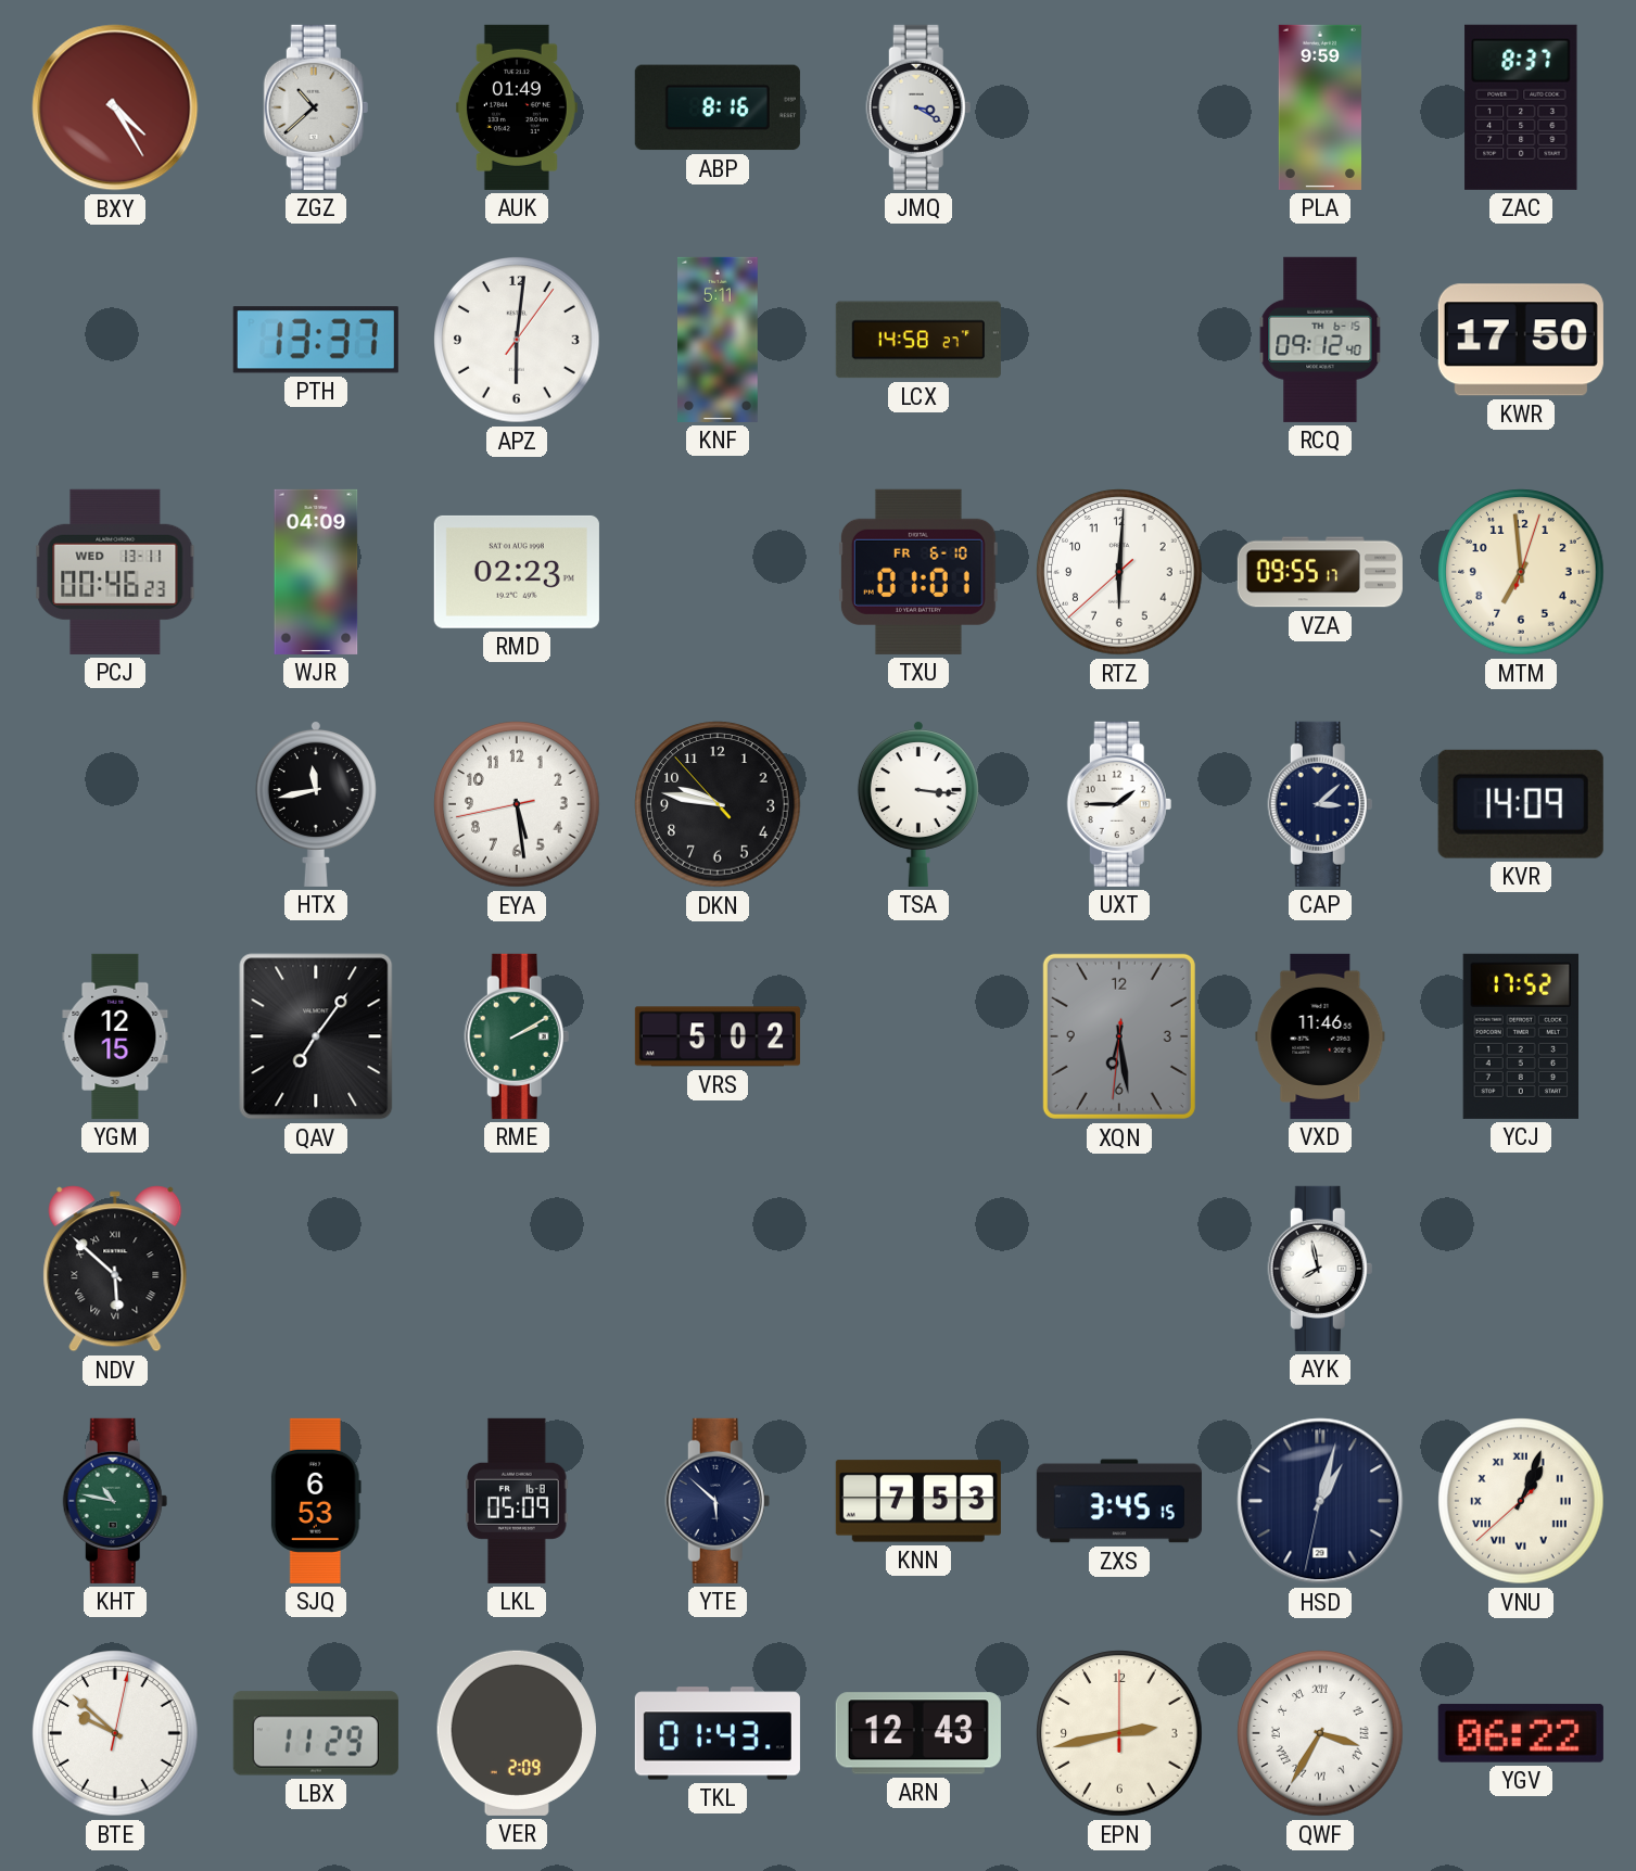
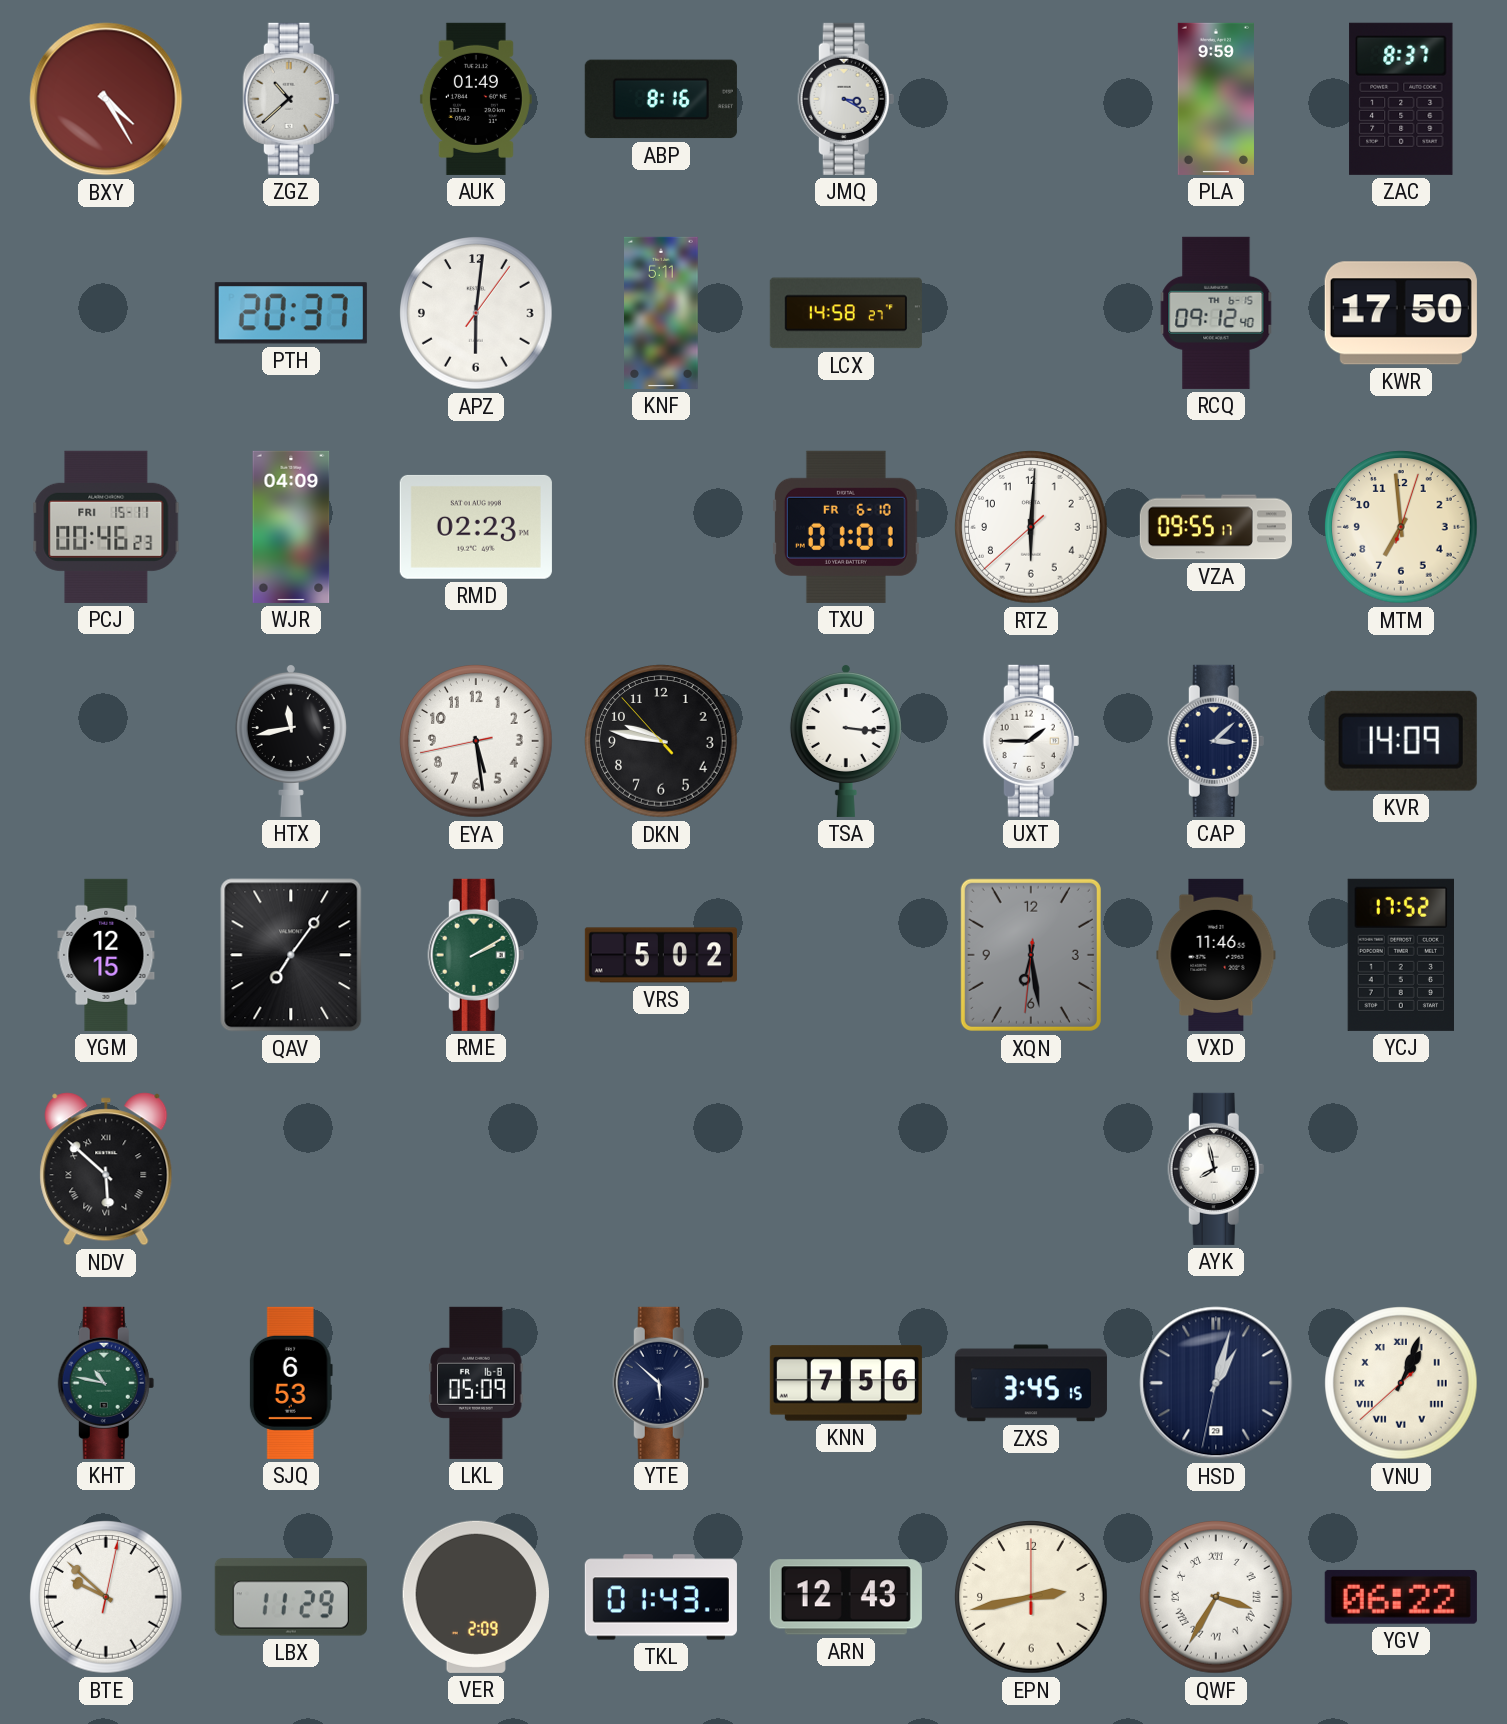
PTH: 13:37 -> 20:37
PCJ date: WED 13-11 -> FRI 15-11
KNN: 7:53 -> 7:56
